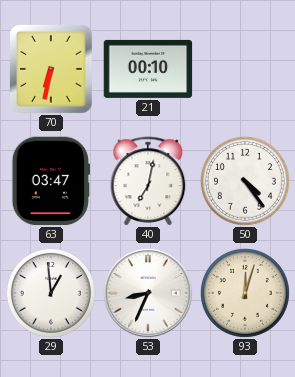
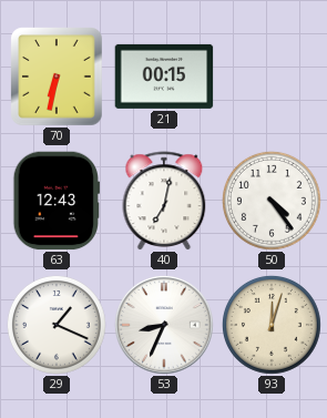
21: 00:10 -> 00:15
63: 03:47 -> 12:43
29: 12:59 -> 1:19
